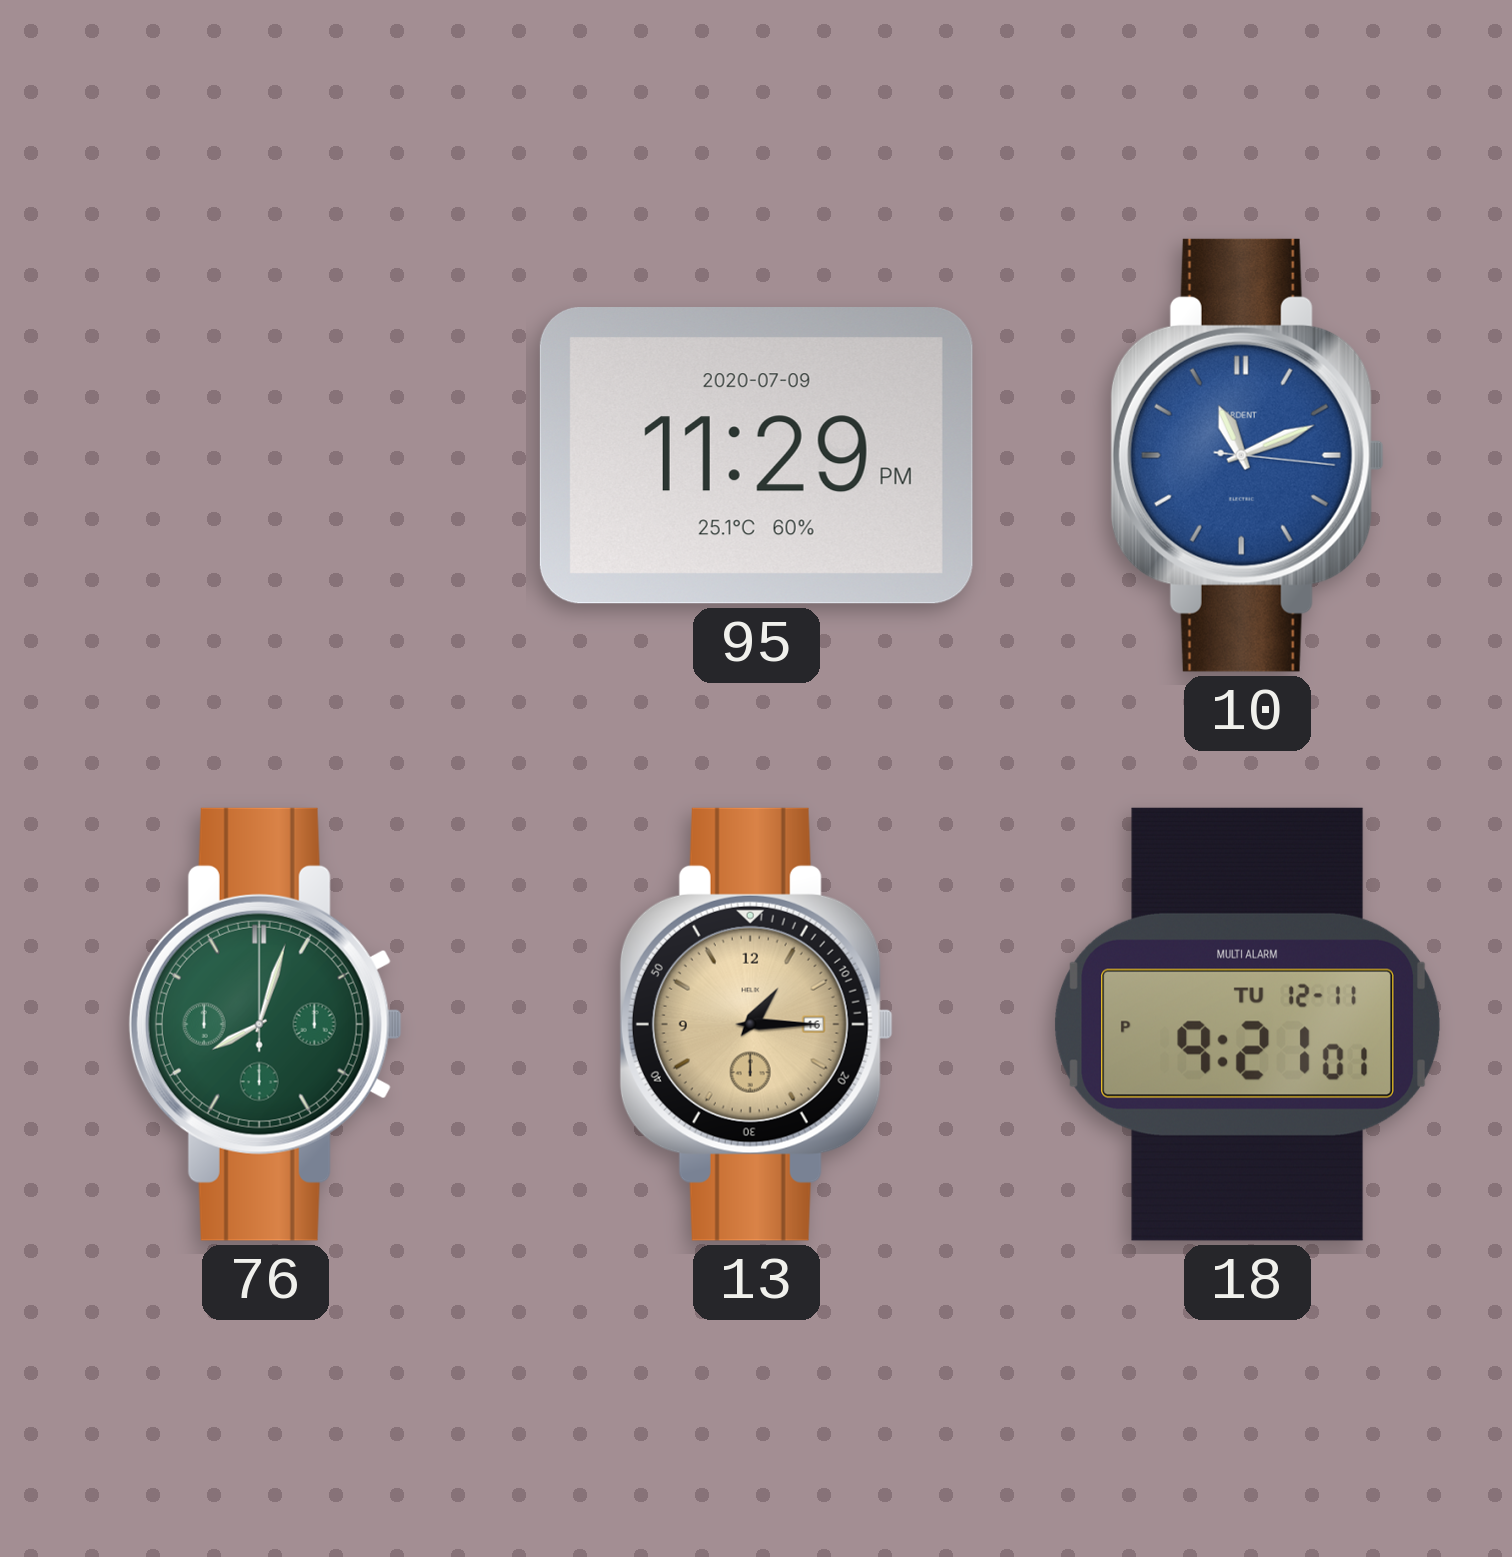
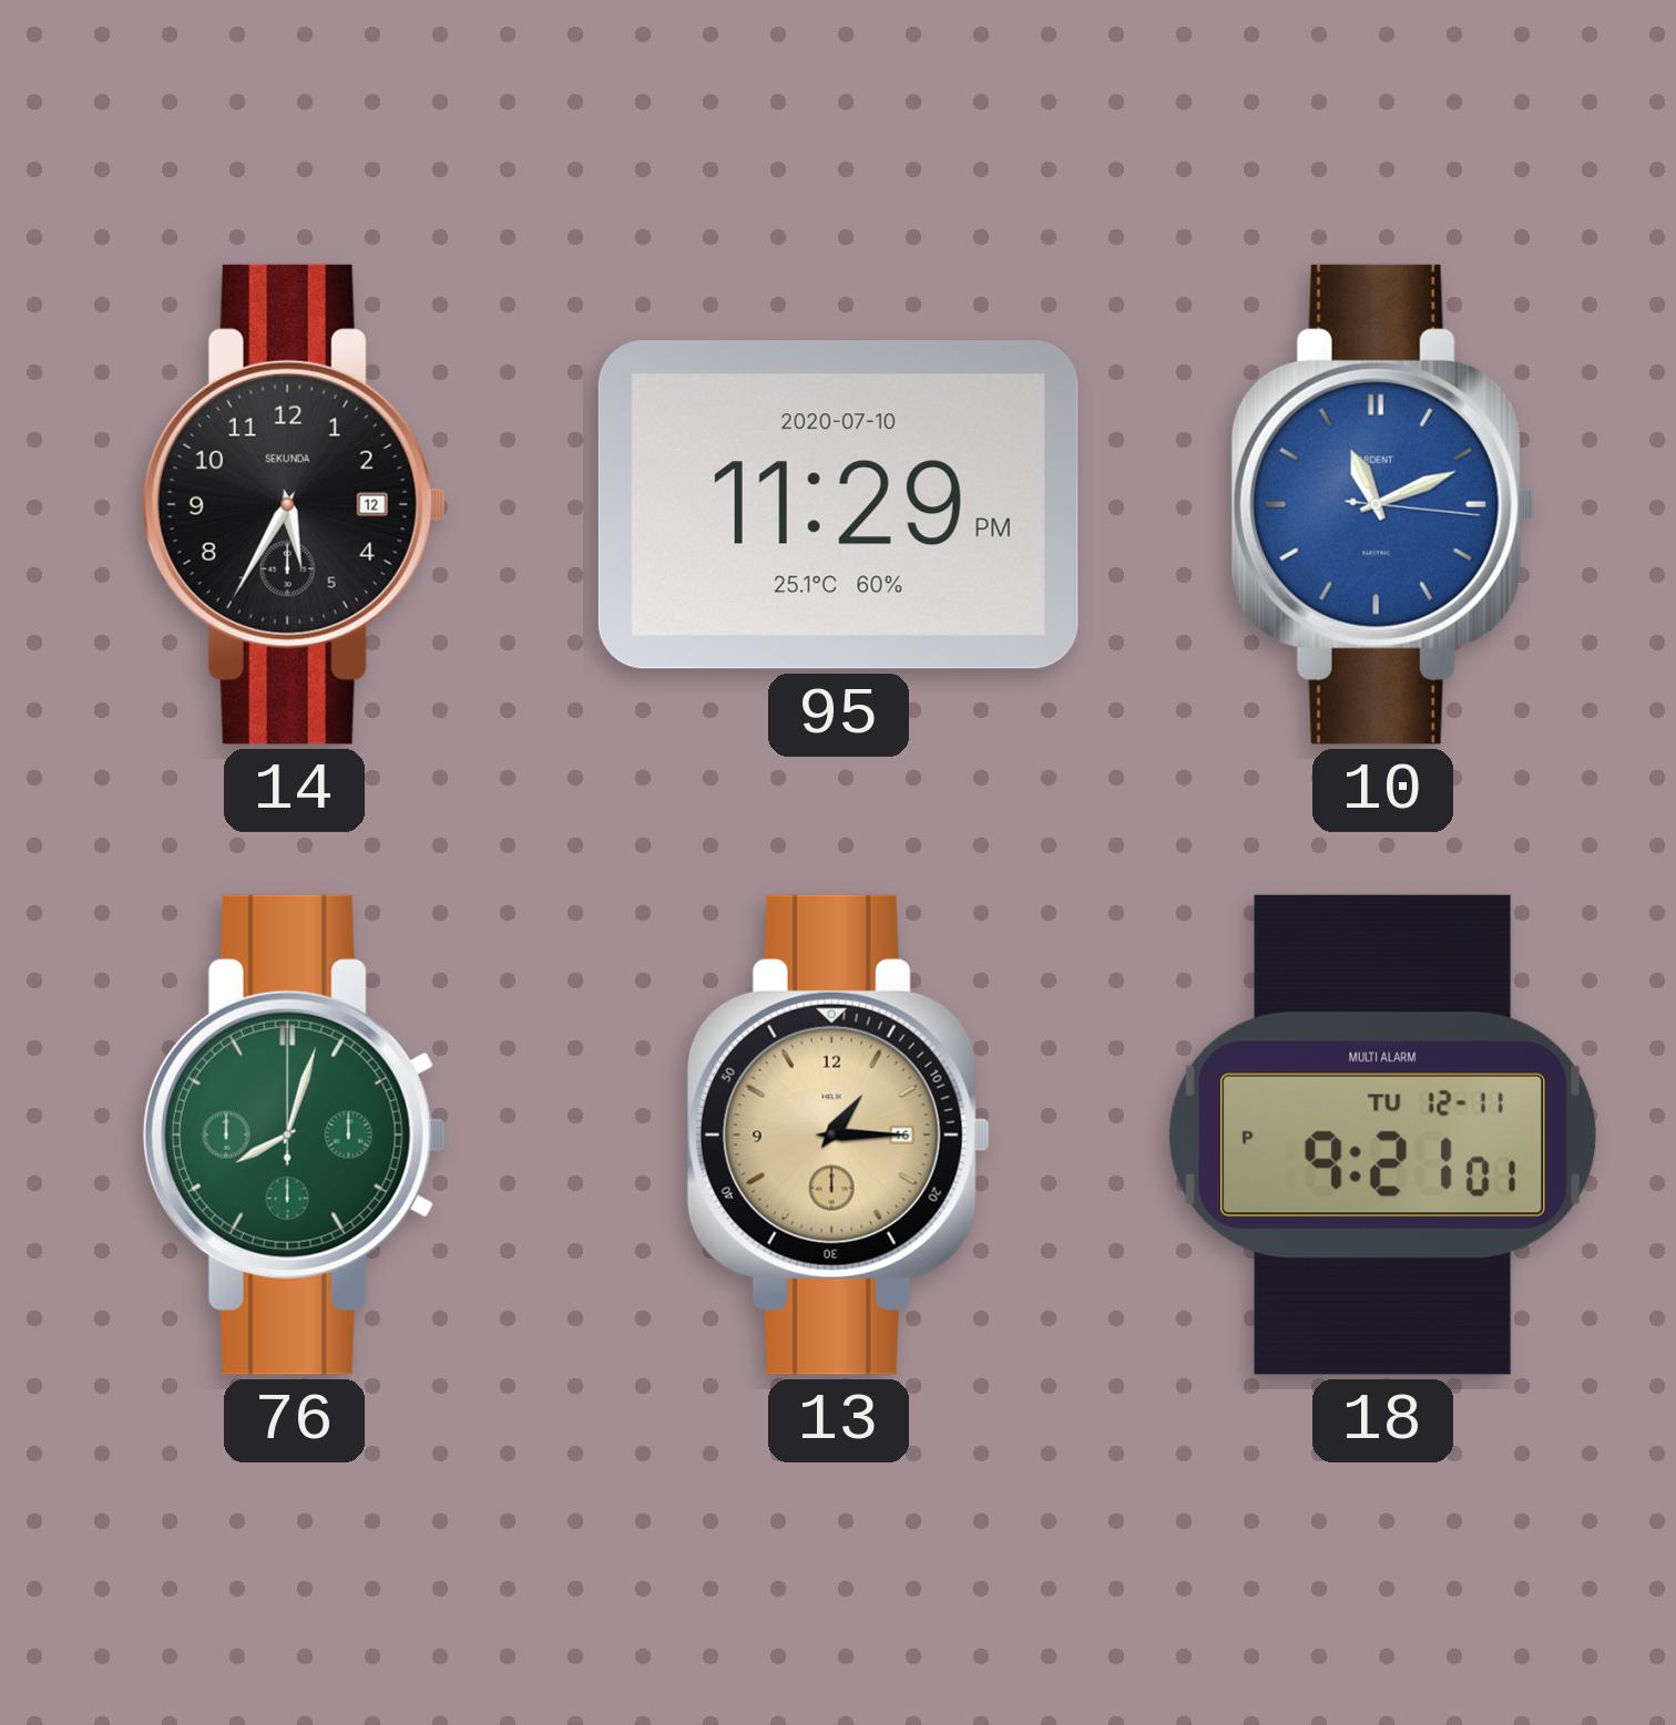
14: none -> 5:35
95 date: 2020-07-09 -> 2020-07-10
